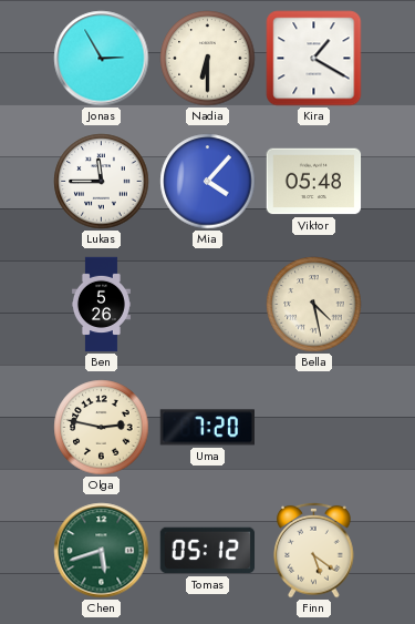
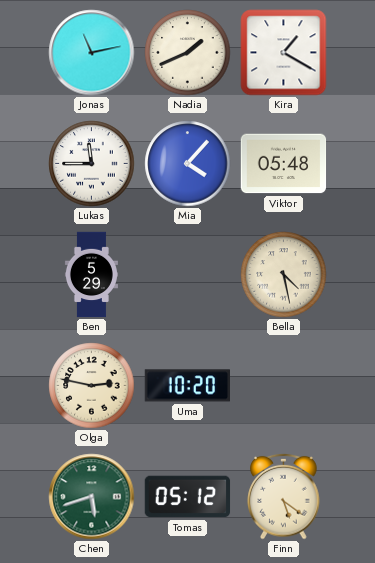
Jonas: 2:55 -> 11:13
Nadia: 6:30 -> 1:41
Ben: 5:26 -> 5:29
Uma: 7:20 -> 10:20
